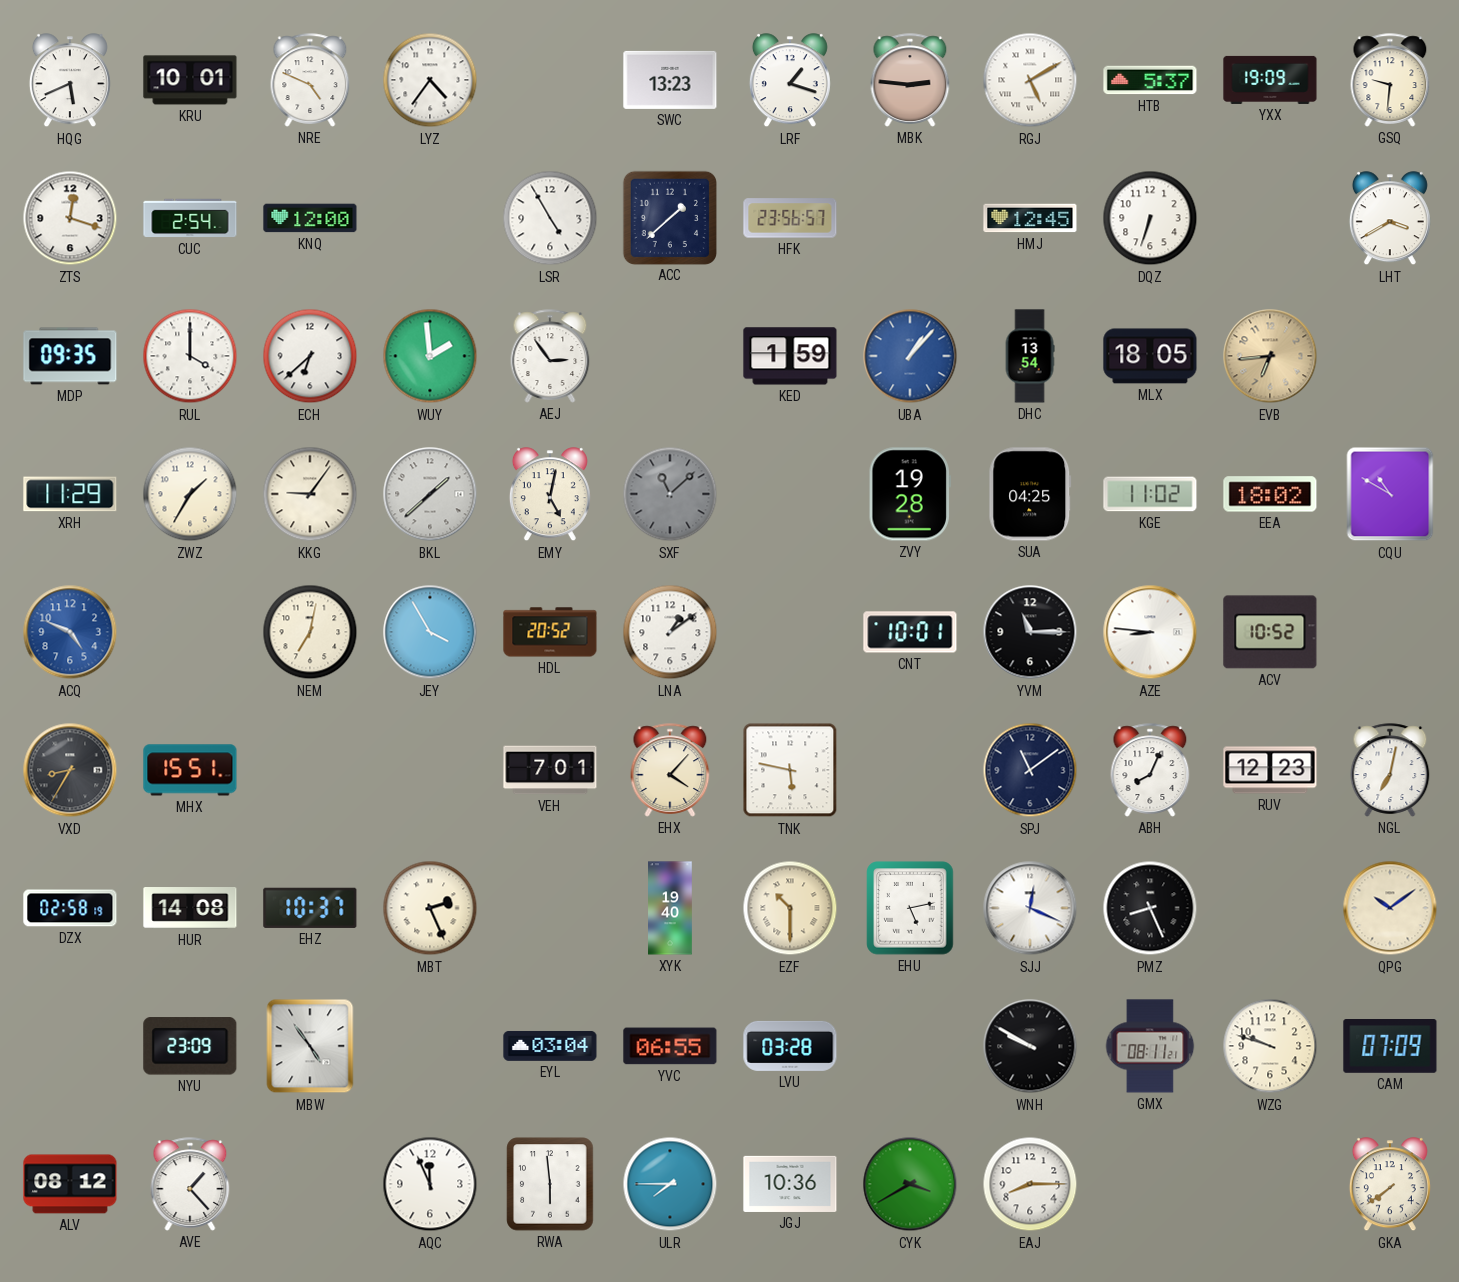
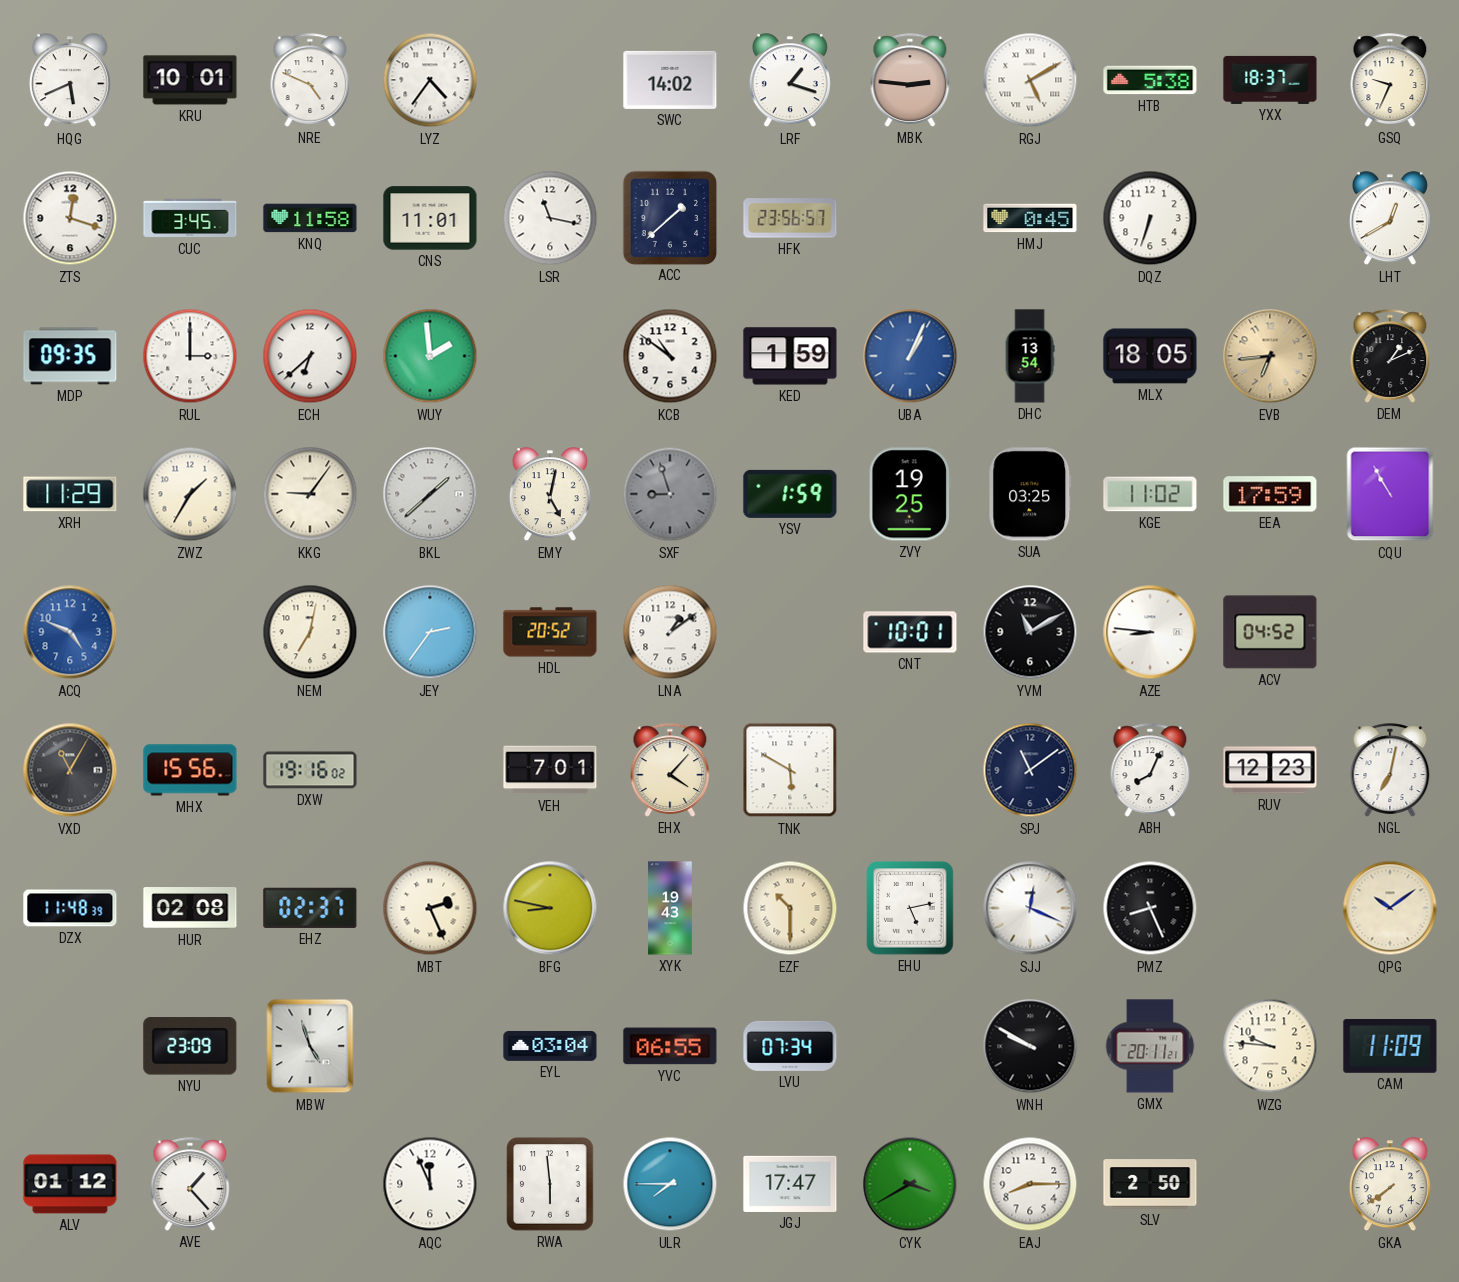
SWC: 13:23 -> 14:02
HTB: 5:37 -> 5:38
YXX: 19:09 -> 18:37
GSQ: 9:31 -> 9:34
CUC: 2:54 -> 3:45
KNQ: 12:00 -> 11:58
CNS: none -> 11:01
LSR: 4:55 -> 11:17
HMJ: 12:45 -> 0:45
LHT: 3:40 -> 12:40
RUL: 4:00 -> 3:00
AEJ: 2:54 -> none
KCB: none -> 10:51
UBA: 1:07 -> 1:04
DEM: none -> 1:11
SXF: 11:08 -> 8:57
YSV: none -> 1:59
ZVY: 19:28 -> 19:25
SUA: 04:25 -> 03:25
EEA: 18:02 -> 17:59
CQU: 10:50 -> 10:55
JEY: 3:55 -> 2:36
YVM: 11:15 -> 11:10
ACV: 10:52 -> 04:52
VXD: 8:35 -> 11:05
MHX: 15:51 -> 15:56
DXW: none -> 19:16
TNK: 5:47 -> 5:50
DZX: 02:58 -> 11:48
HUR: 14:08 -> 02:08
EHZ: 10:37 -> 02:37
BFG: none -> 8:47
XYK: 19:40 -> 19:43
MBW: 4:54 -> 4:57
LVU: 03:28 -> 07:34
GMX: 08:11 -> 20:11
WZG: 9:48 -> 9:46
CAM: 07:09 -> 11:09
ALV: 08:12 -> 01:12
JGJ: 10:36 -> 17:47
SLV: none -> 2:50
